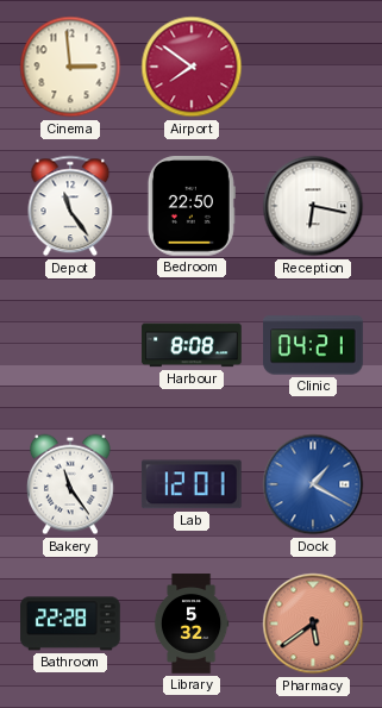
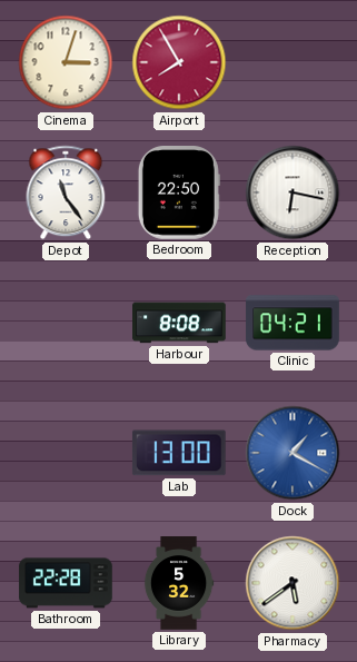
Cinema: 2:59 -> 3:03
Airport: 7:51 -> 7:55
Bakery: 11:24 -> none
Lab: 12:01 -> 13:00
Pharmacy dial: salmon -> white
